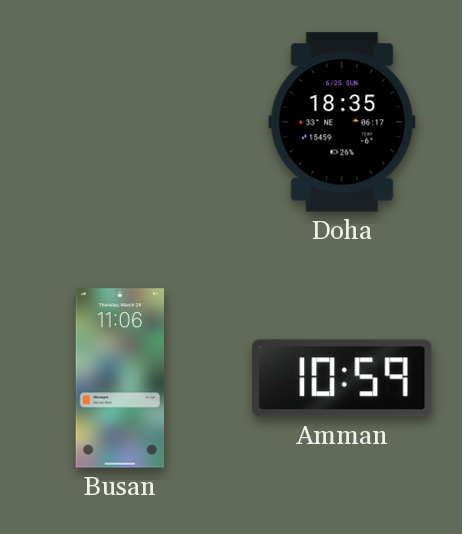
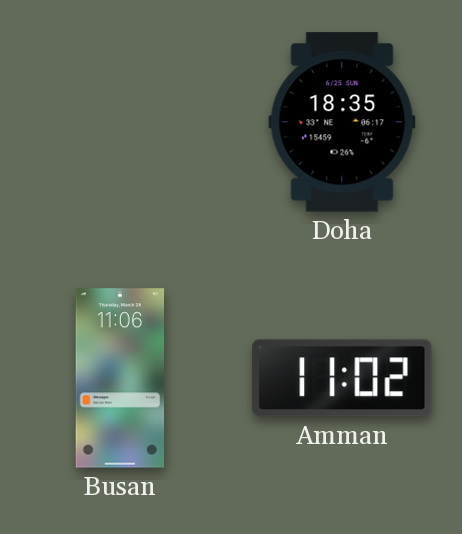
Amman: 10:59 -> 11:02
